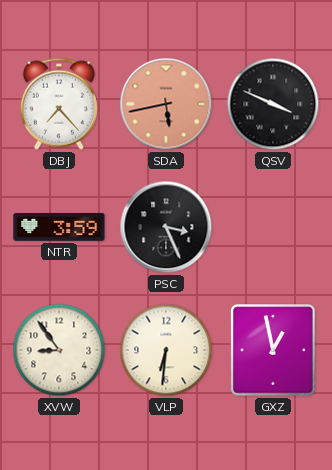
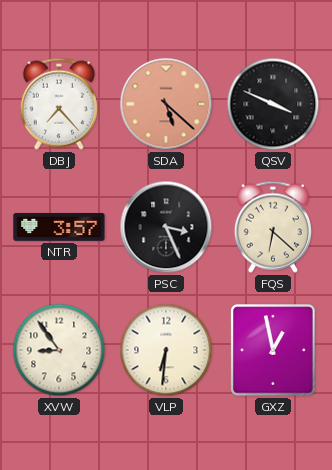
SDA: 5:43 -> 5:22
NTR: 3:59 -> 3:57
FQS: none -> 6:22
